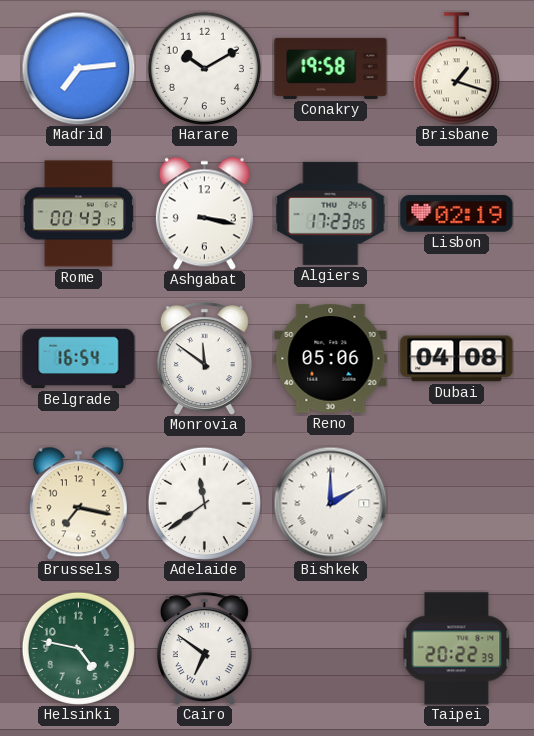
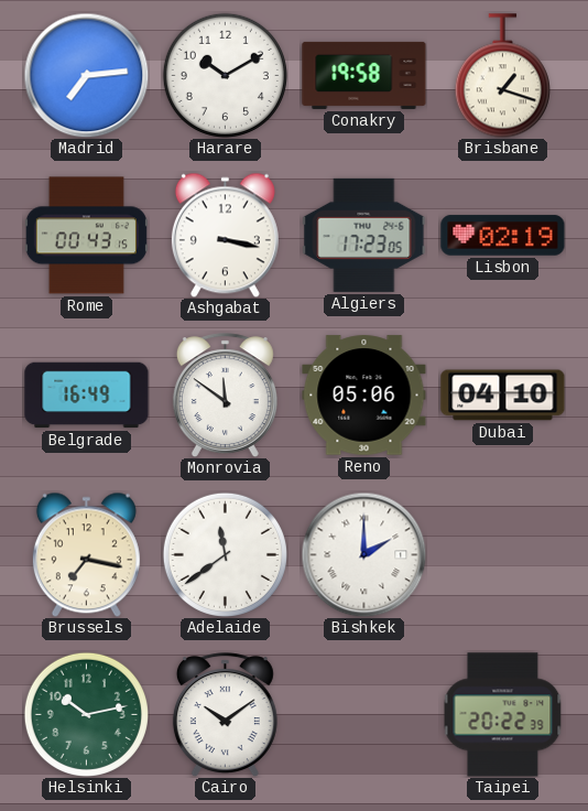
Belgrade: 16:54 -> 16:49
Dubai: 04:08 -> 04:10
Helsinki: 4:47 -> 10:13
Cairo: 6:51 -> 10:09
